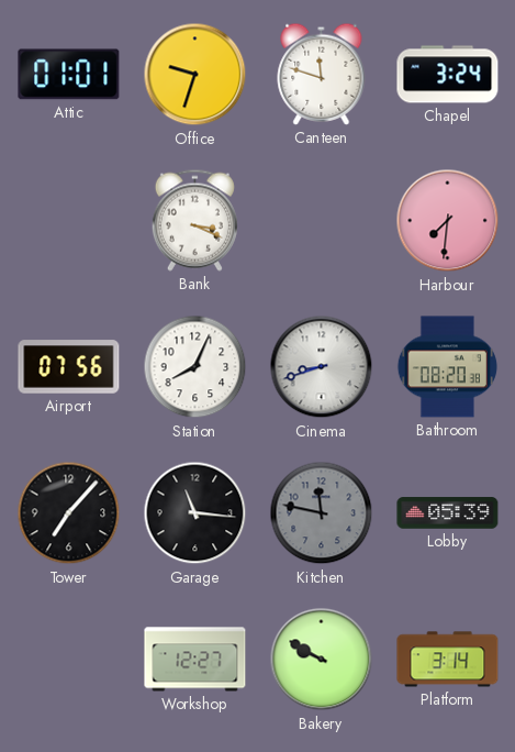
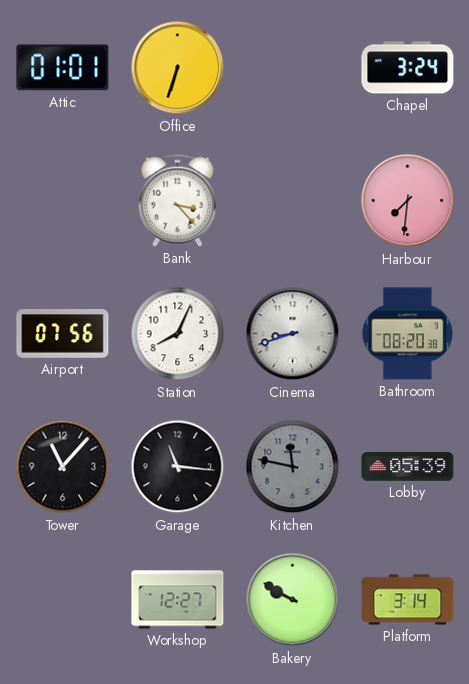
Office: 9:33 -> 6:33
Canteen: 11:48 -> none
Bank: 3:19 -> 3:23
Tower: 7:07 -> 11:07
